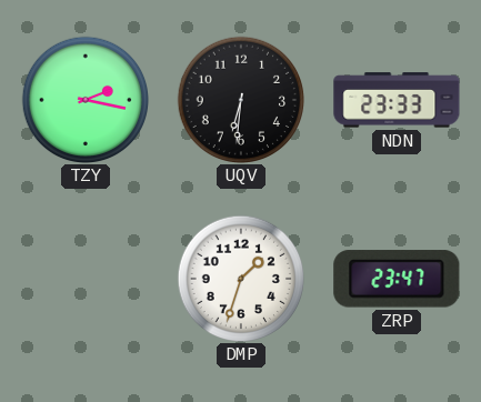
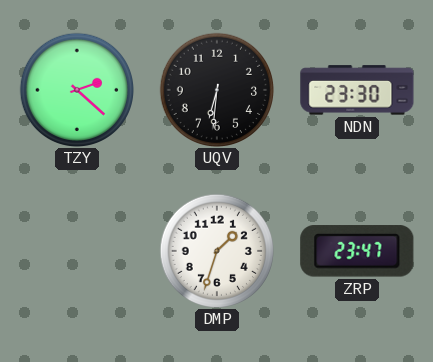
TZY: 2:17 -> 2:22
NDN: 23:33 -> 23:30
